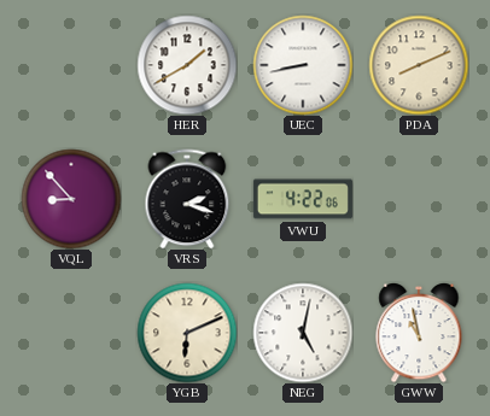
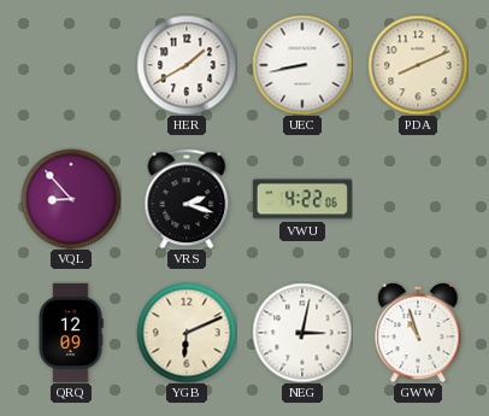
QRQ: none -> 12:09
NEG: 5:02 -> 3:02
GWW: 10:58 -> 10:57
